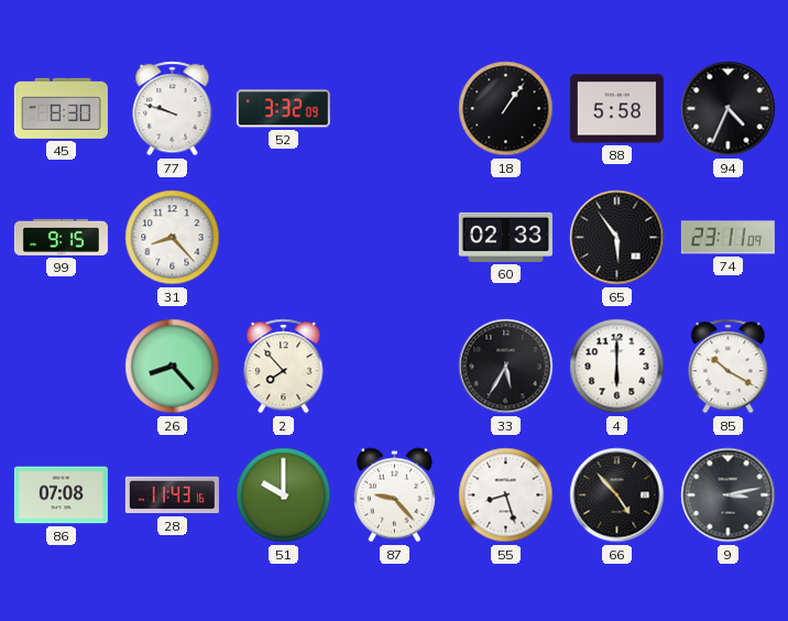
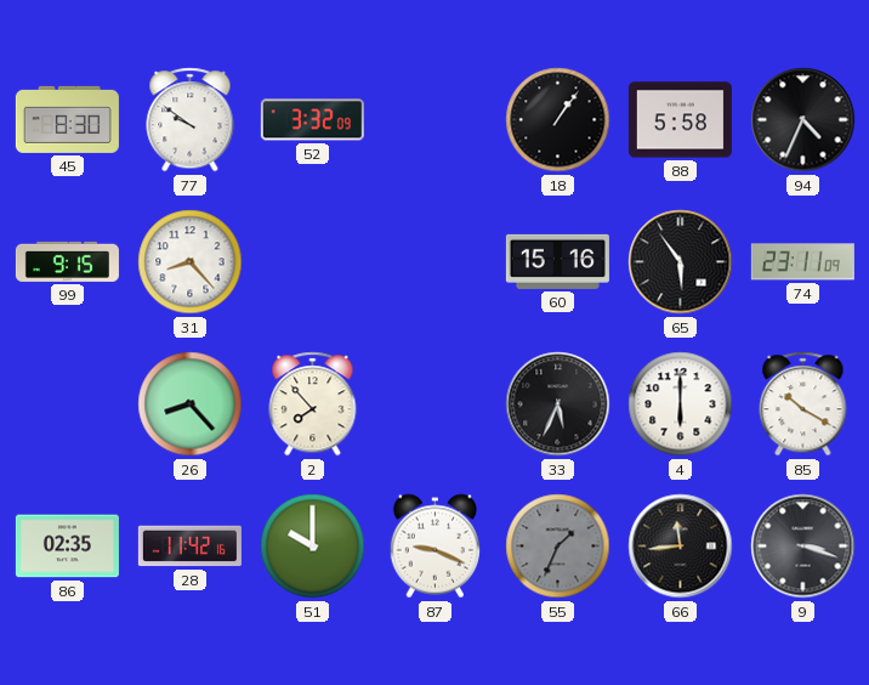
77: 9:48 -> 9:51
60: 02:33 -> 15:16
33: 5:35 -> 5:34
86: 07:08 -> 02:35
28: 11:43 -> 11:42
87: 9:23 -> 9:19
55: 8:27 -> 1:34
55 dial: white -> grey
66: 4:53 -> 11:44
9: 3:13 -> 3:18
